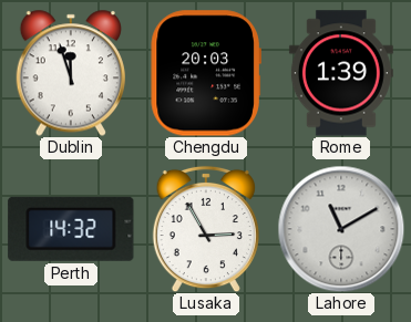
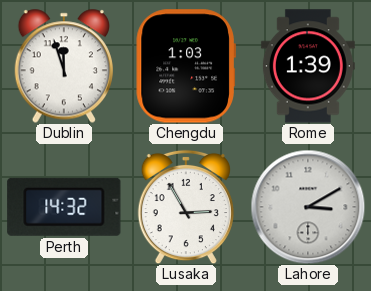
Chengdu: 20:03 -> 1:03
Lahore: 11:10 -> 3:10
